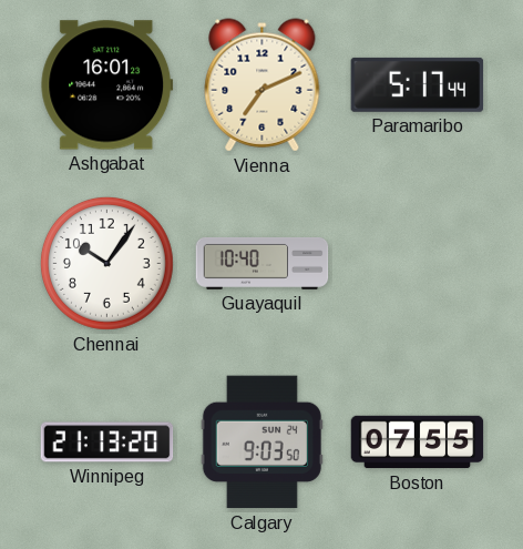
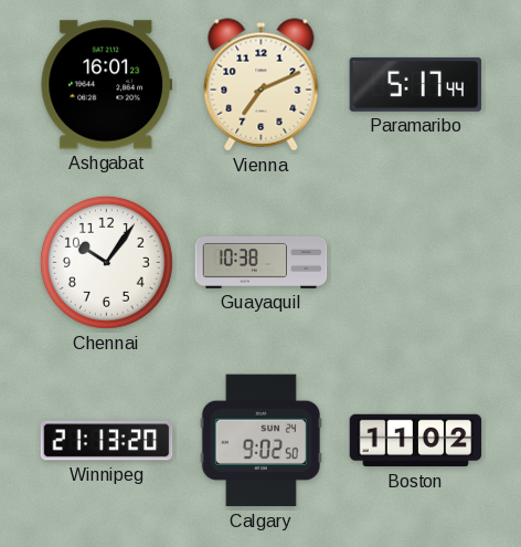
Guayaquil: 10:40 -> 10:38
Calgary: 9:03 -> 9:02
Boston: 07:55 -> 11:02
